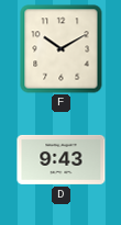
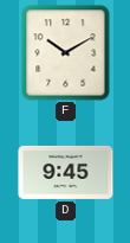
D: 9:43 -> 9:45
